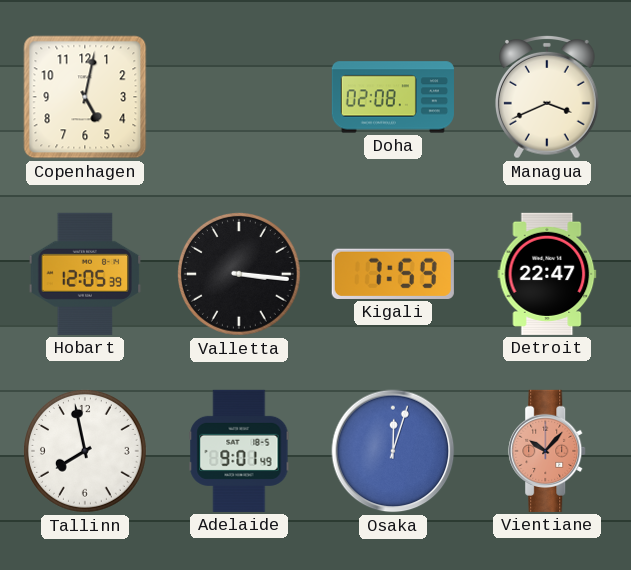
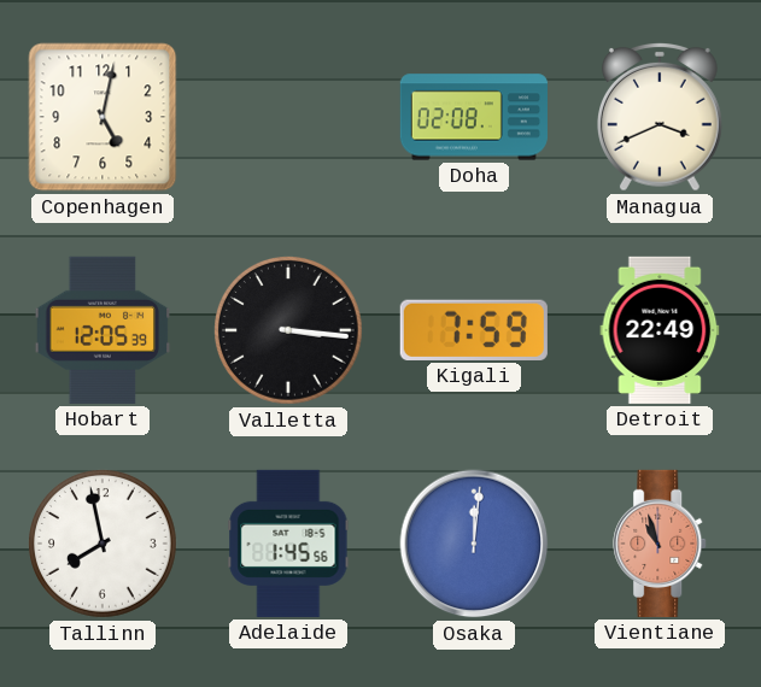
Detroit: 22:47 -> 22:49
Adelaide: 9:01 -> 1:45
Osaka: 12:03 -> 12:01
Vientiane: 10:07 -> 10:57
